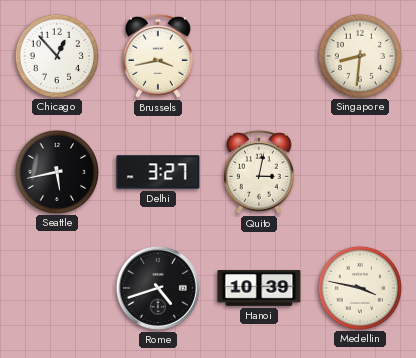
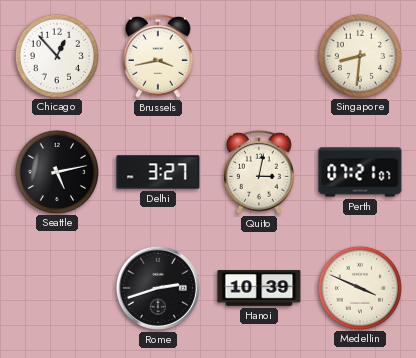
Seattle: 5:43 -> 5:13
Perth: none -> 07:21
Rome: 4:42 -> 2:42
Medellin: 3:47 -> 3:49
